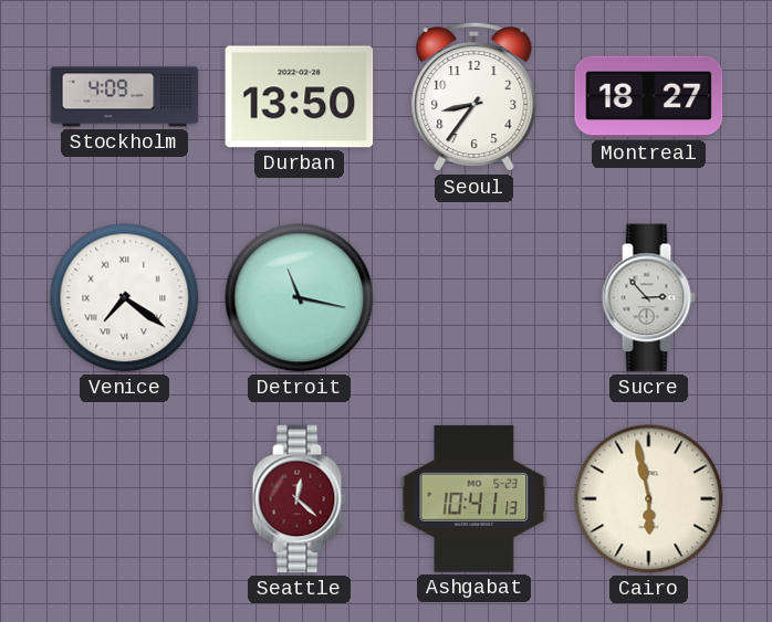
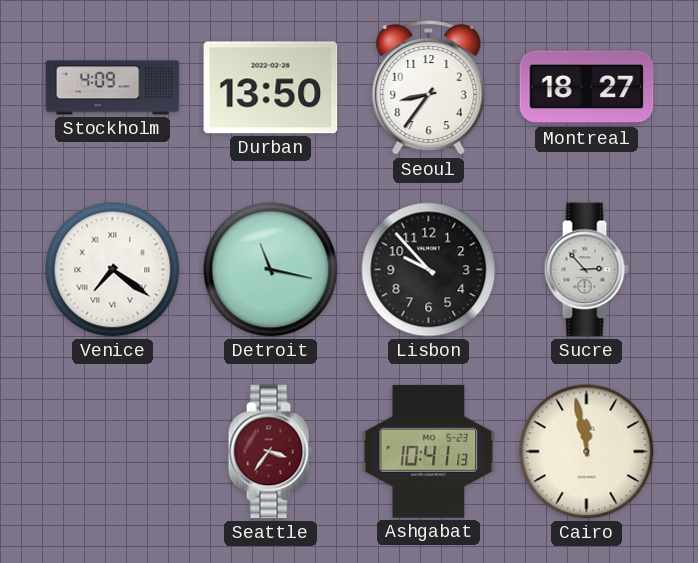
Lisbon: none -> 9:53
Seattle: 12:22 -> 3:36
Cairo: 5:58 -> 11:58
